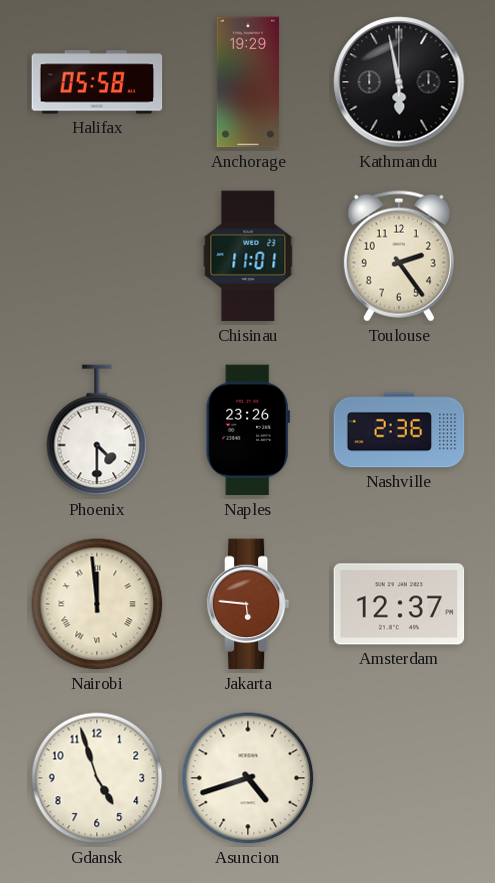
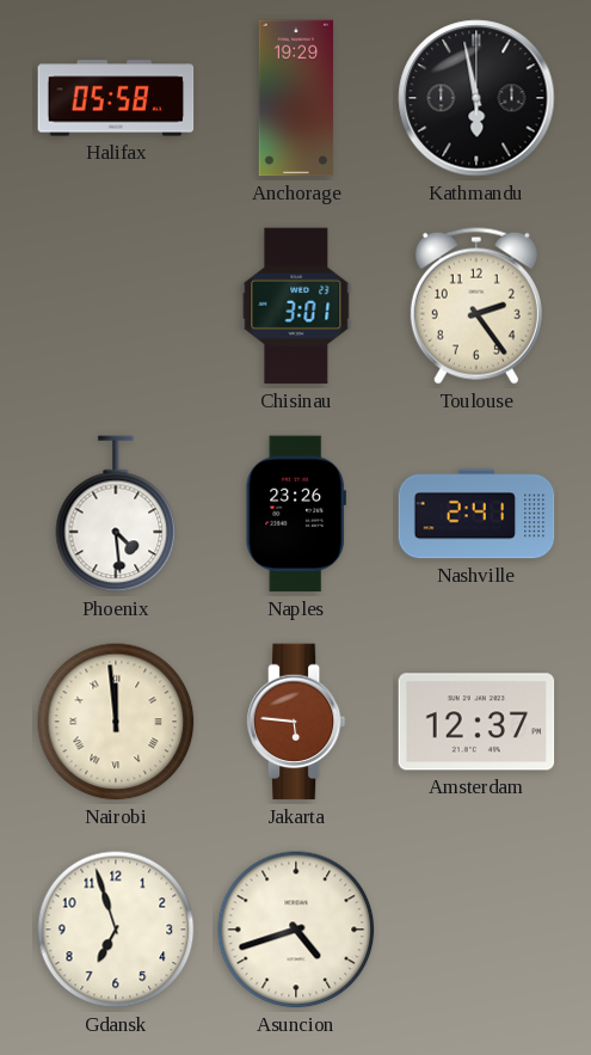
Chisinau: 11:01 -> 3:01
Phoenix: 4:30 -> 4:29
Nashville: 2:36 -> 2:41
Gdansk: 4:57 -> 6:57
